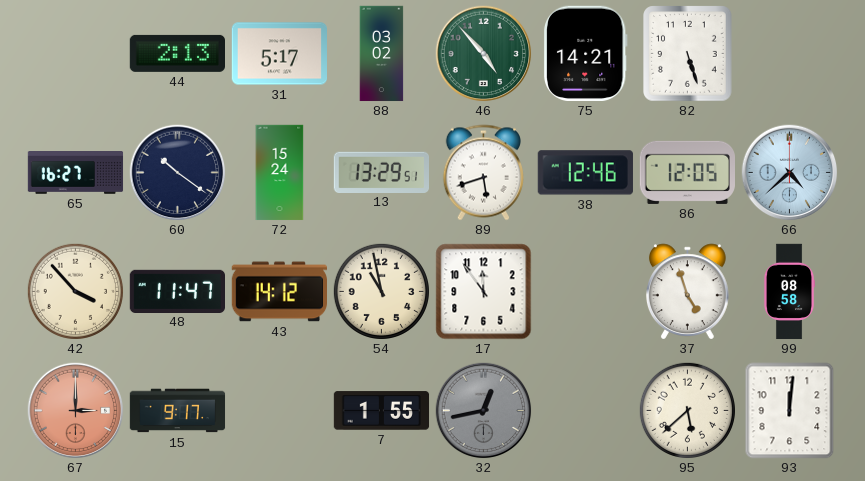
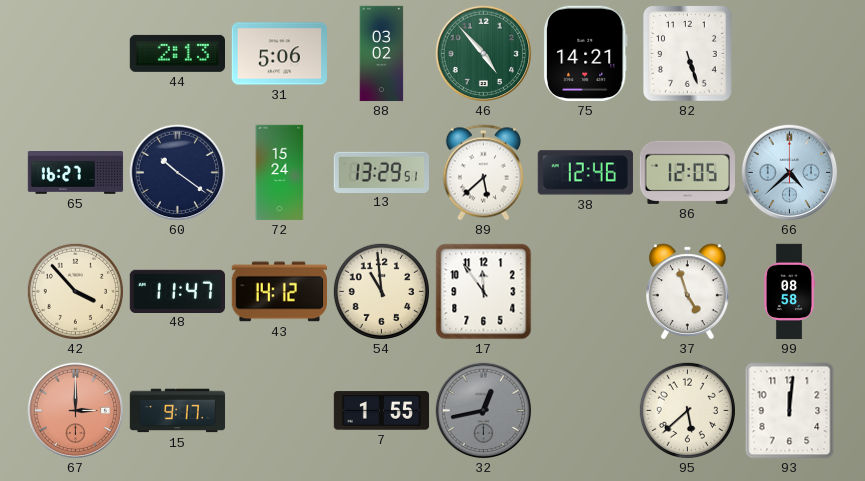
31: 5:17 -> 5:06
89: 5:42 -> 5:38
54: 10:58 -> 10:59
